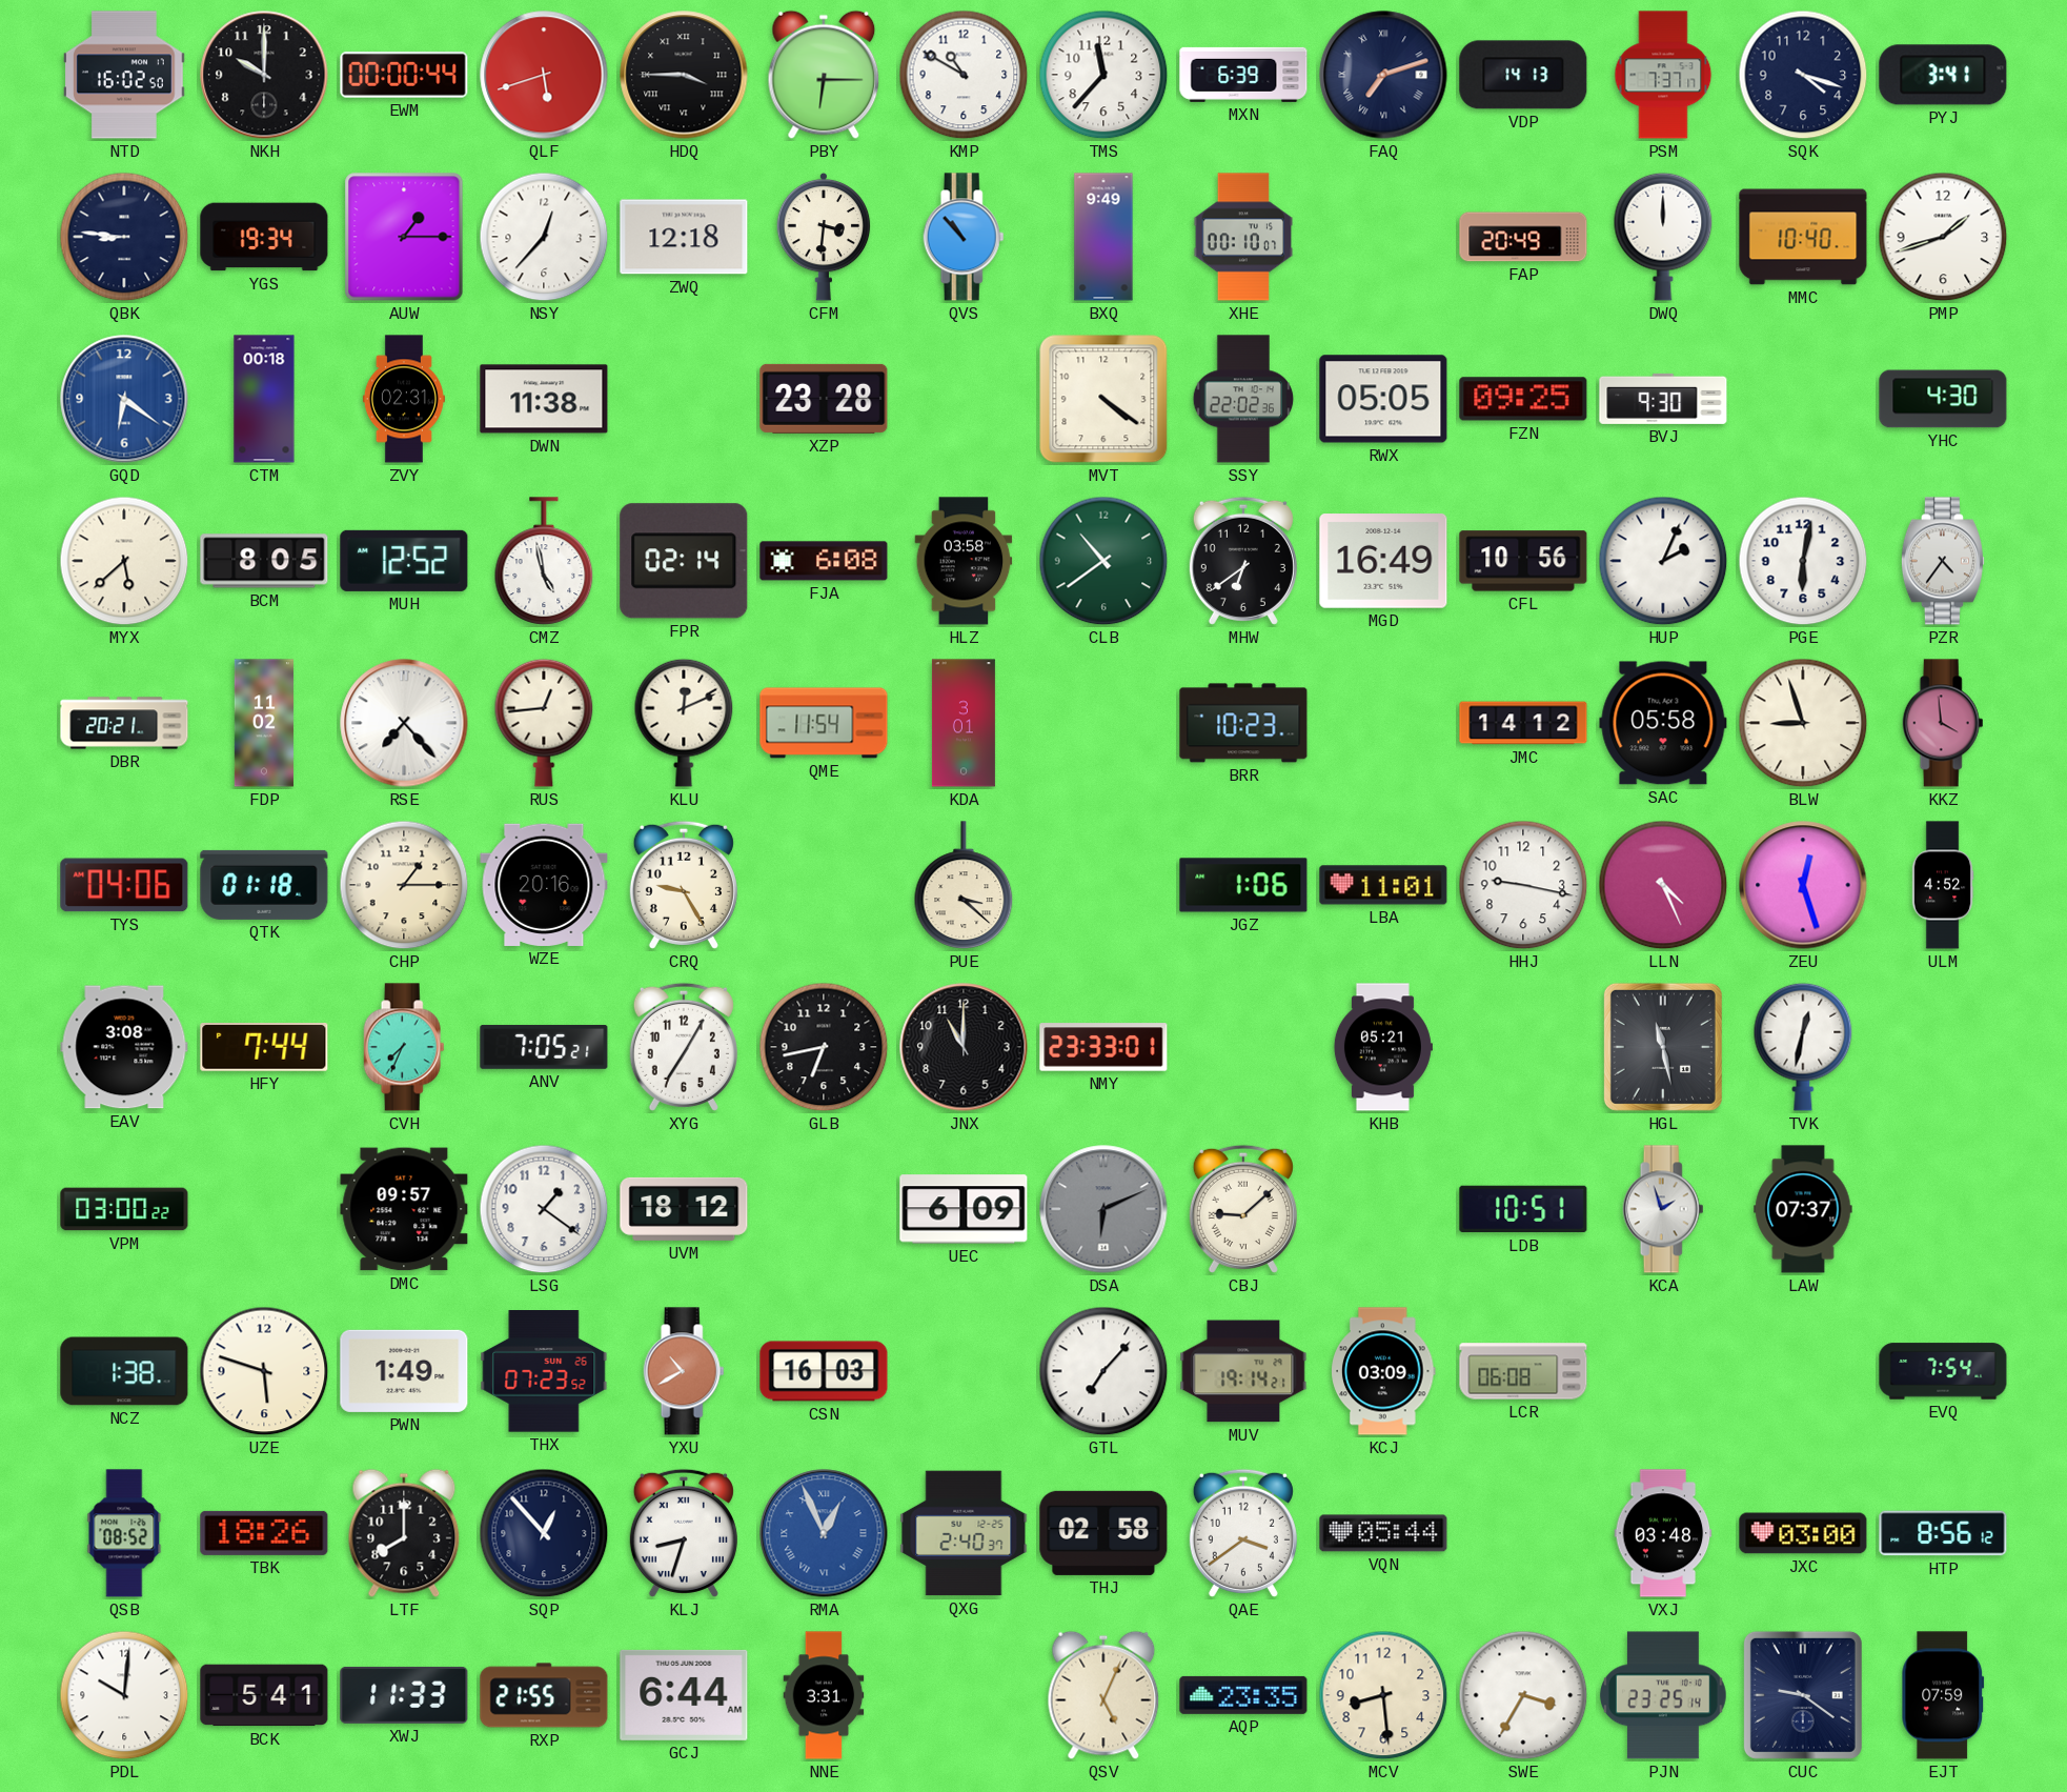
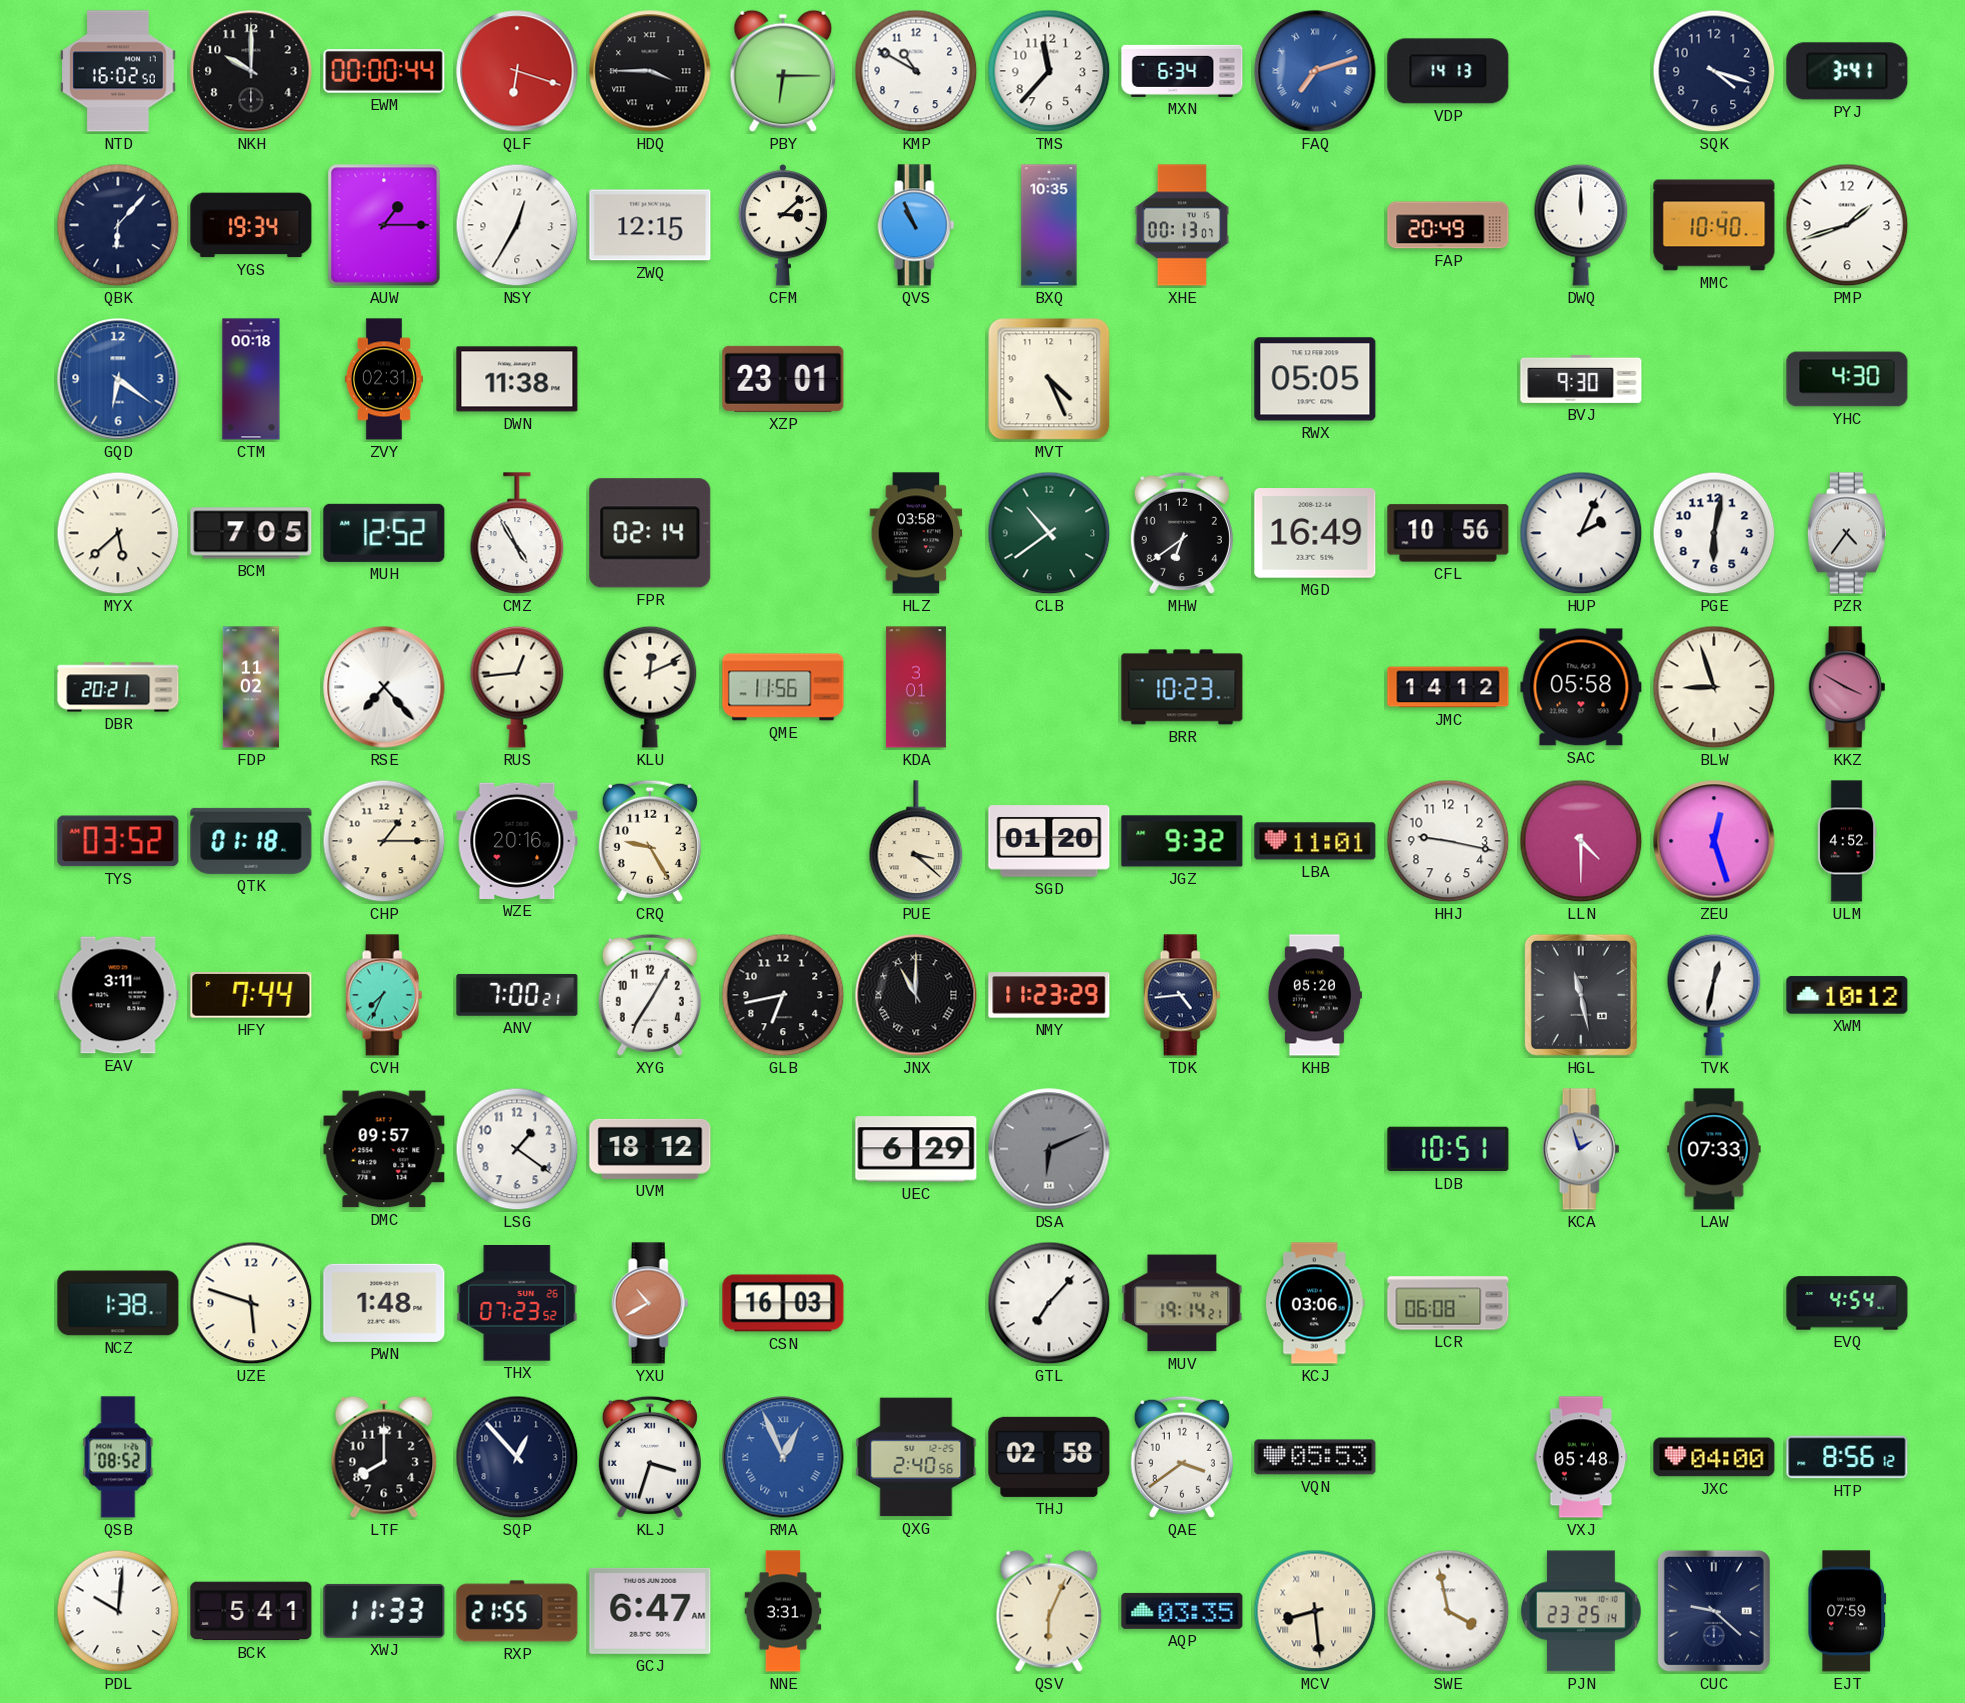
QLF: 5:42 -> 6:18
MXN: 6:39 -> 6:34
FAQ dial: navy -> blue
PSM: 7:37 -> none
QBK: 8:46 -> 6:07
NSY: 12:37 -> 12:35
ZWQ: 12:18 -> 12:15
CFM: 3:31 -> 3:08
QVS: 10:53 -> 10:56
BXQ: 9:49 -> 10:35
XHE: 00:10 -> 00:13
XZP: 23:28 -> 23:01
MVT: 4:21 -> 4:26
SSY: 22:02 -> none
FZN: 09:25 -> none
BCM: 8:05 -> 7:05
CMZ: 4:58 -> 4:55
FJA: 6:08 -> none
QME: 11:54 -> 11:56
KKZ: 3:59 -> 3:50
TYS: 04:06 -> 03:52
SGD: none -> 01:20
JGZ: 1:06 -> 9:32
LLN: 4:26 -> 4:30
EAV: 3:08 -> 3:11
ANV: 7:05 -> 7:00
JNX numerals: Arabic -> Roman
NMY: 23:33 -> 11:23
TDK: none -> 4:44
KHB: 05:21 -> 05:20
XWM: none -> 10:12
VPM: 03:00 -> none
UEC: 6:09 -> 6:29
CBJ: 9:08 -> none
LAW: 07:37 -> 07:33
PWN: 1:49 -> 1:48
KCJ: 03:09 -> 03:06
EVQ: 7:54 -> 4:54
TBK: 18:26 -> none
KLJ: 8:33 -> 3:33
QXG: 2:40:37 -> 2:40:56
VQN: 05:44 -> 05:53
VXJ: 03:48 -> 05:48
JXC: 03:00 -> 04:00
GCJ: 6:44 -> 6:47
QSV: 5:04 -> 6:04
AQP: 23:35 -> 03:35
MCV numerals: Arabic -> Roman
SWE: 3:35 -> 3:58
CUC: 9:21 -> 9:22
